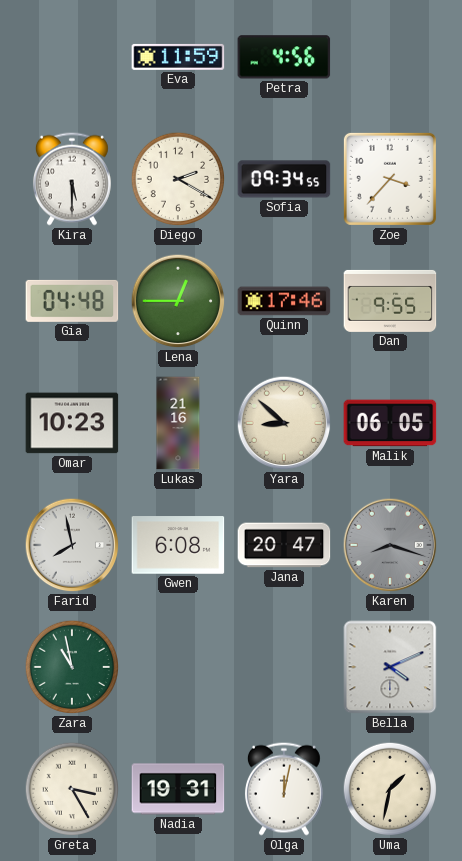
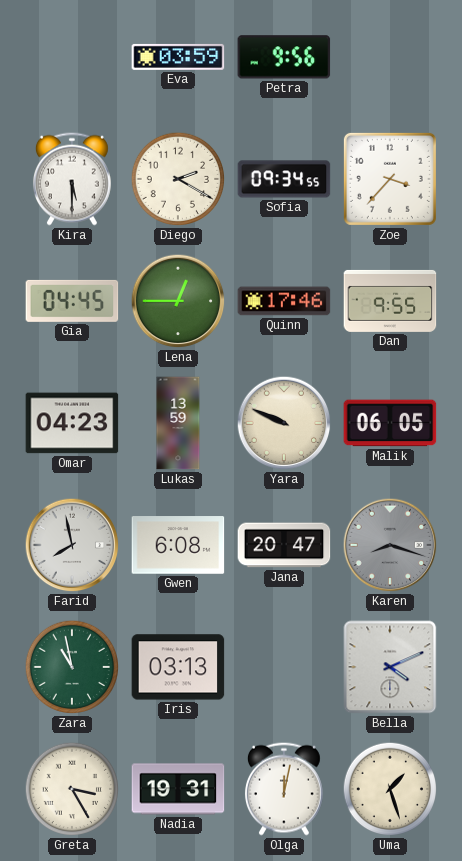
Eva: 11:59 -> 03:59
Petra: 4:56 -> 9:56
Gia: 04:48 -> 04:45
Omar: 10:23 -> 04:23
Lukas: 21:16 -> 13:59
Yara: 8:52 -> 9:49
Iris: none -> 03:13
Uma: 1:32 -> 1:27
